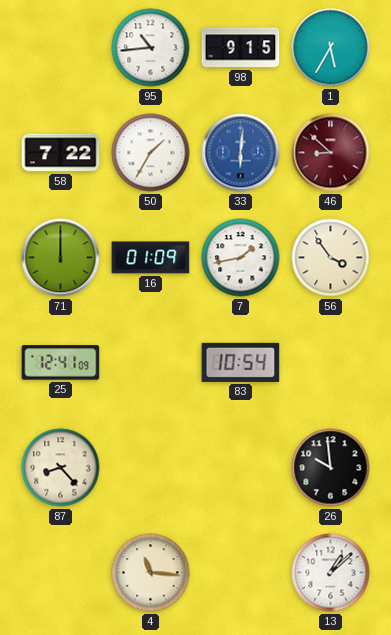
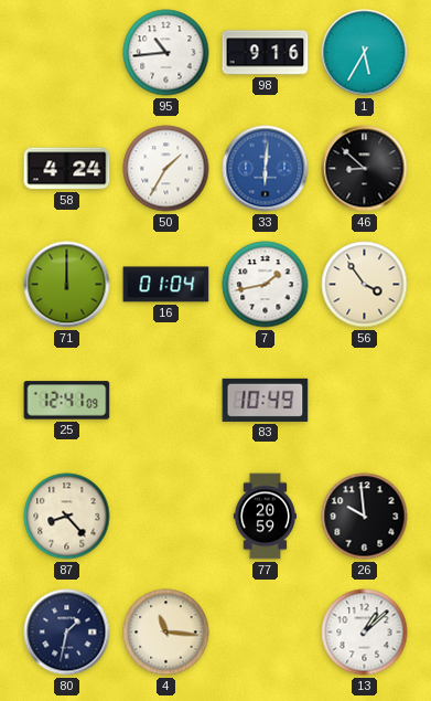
98: 9:15 -> 9:16
58: 7:22 -> 4:24
46 dial: burgundy -> black
16: 01:09 -> 01:04
83: 10:54 -> 10:49
77: none -> 20:59
80: none -> 1:32
